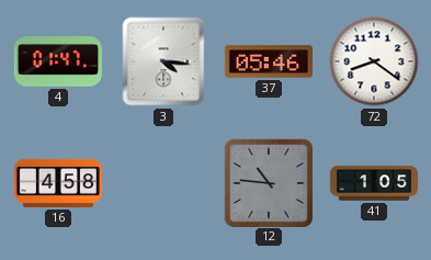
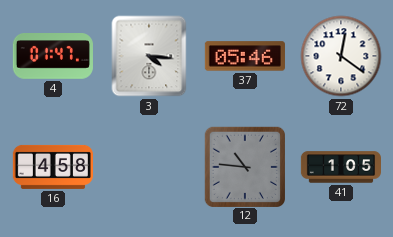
72: 8:21 -> 12:21
